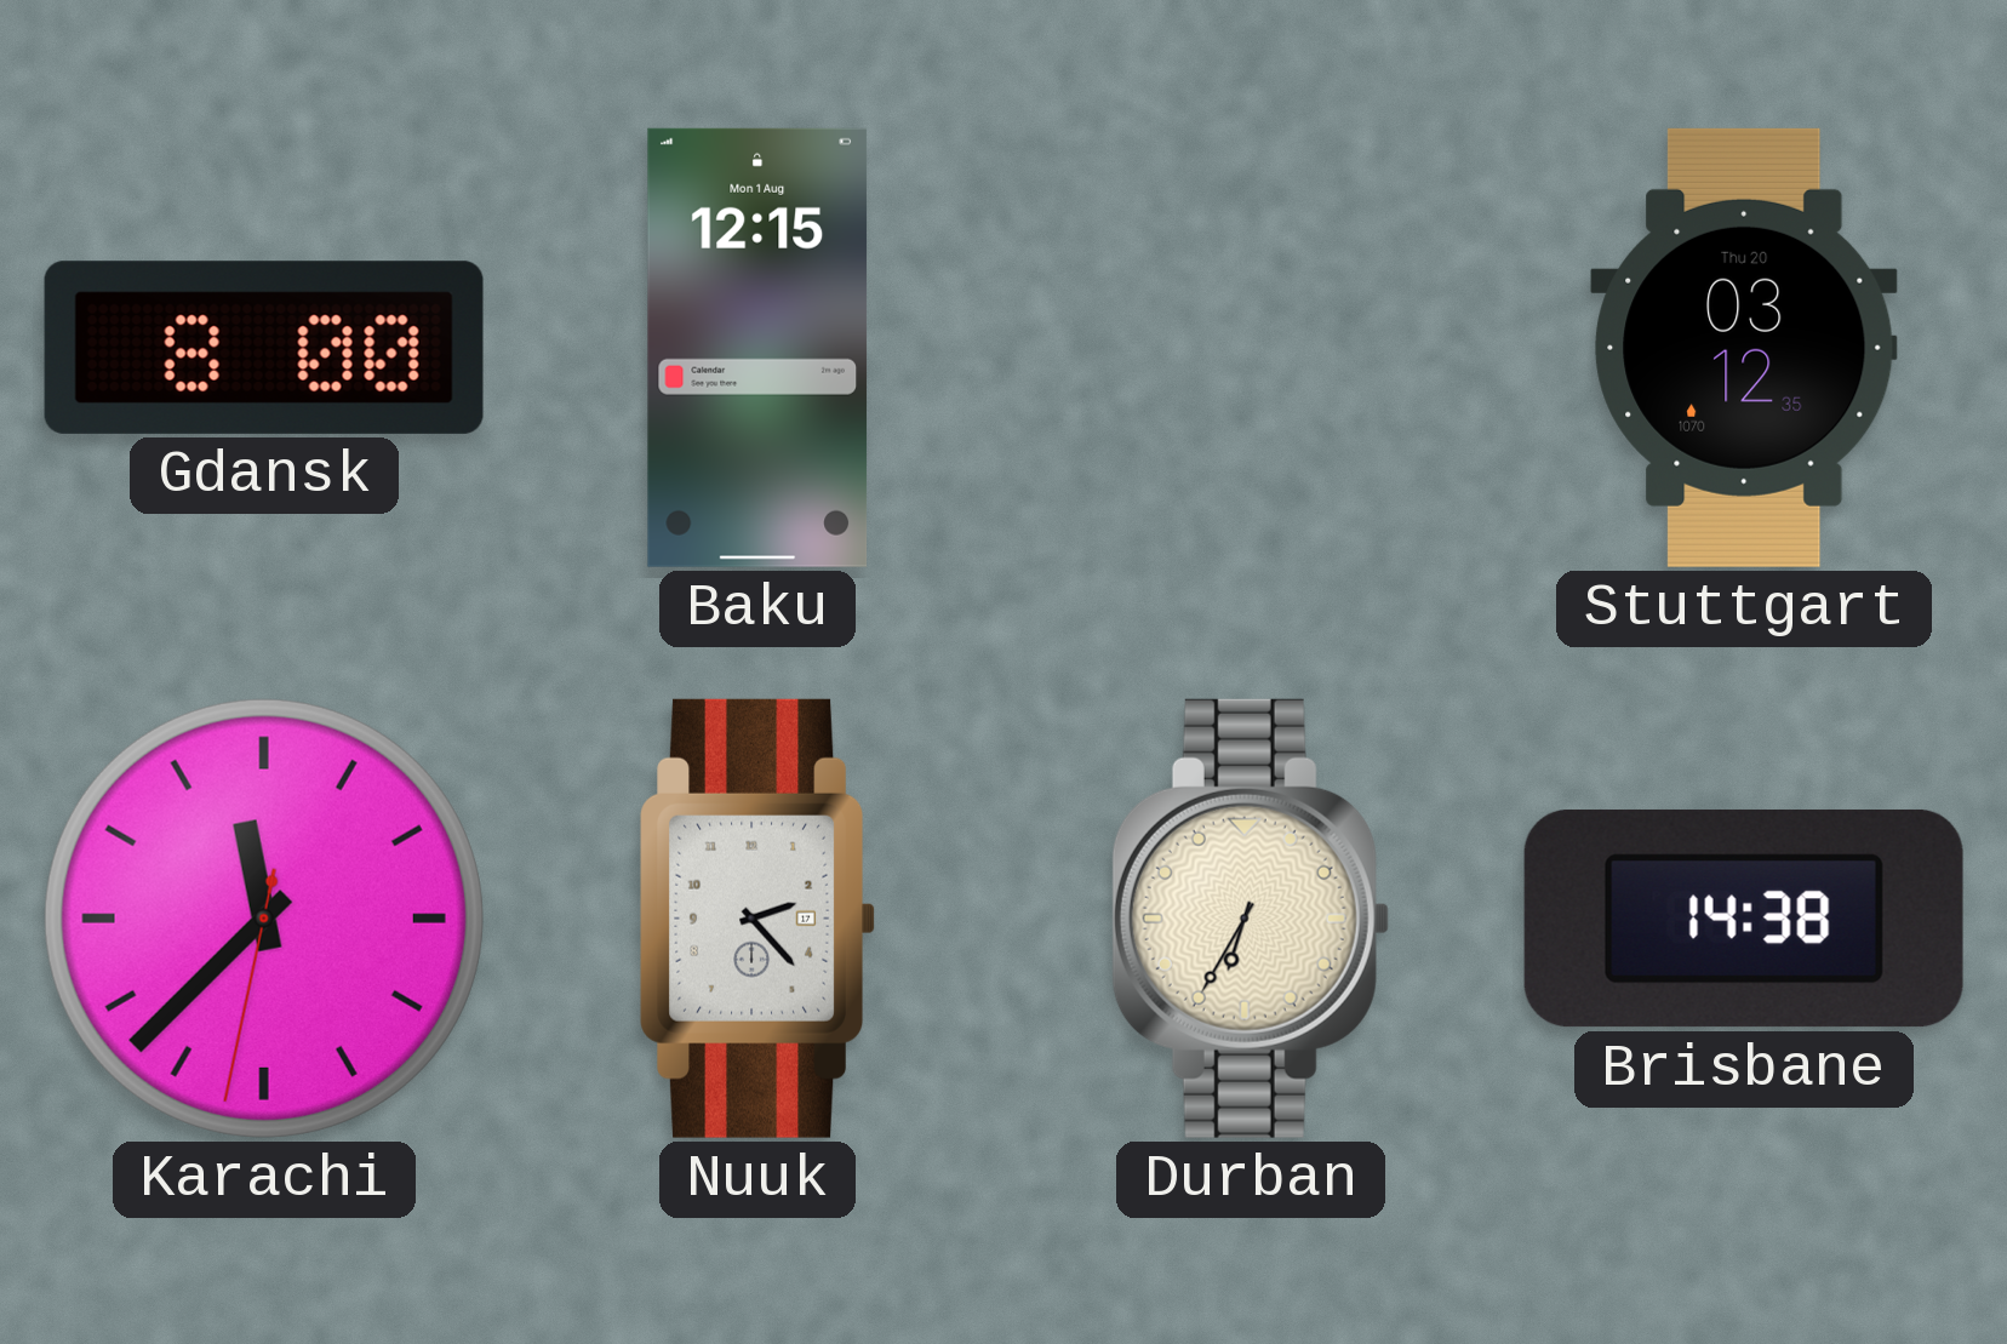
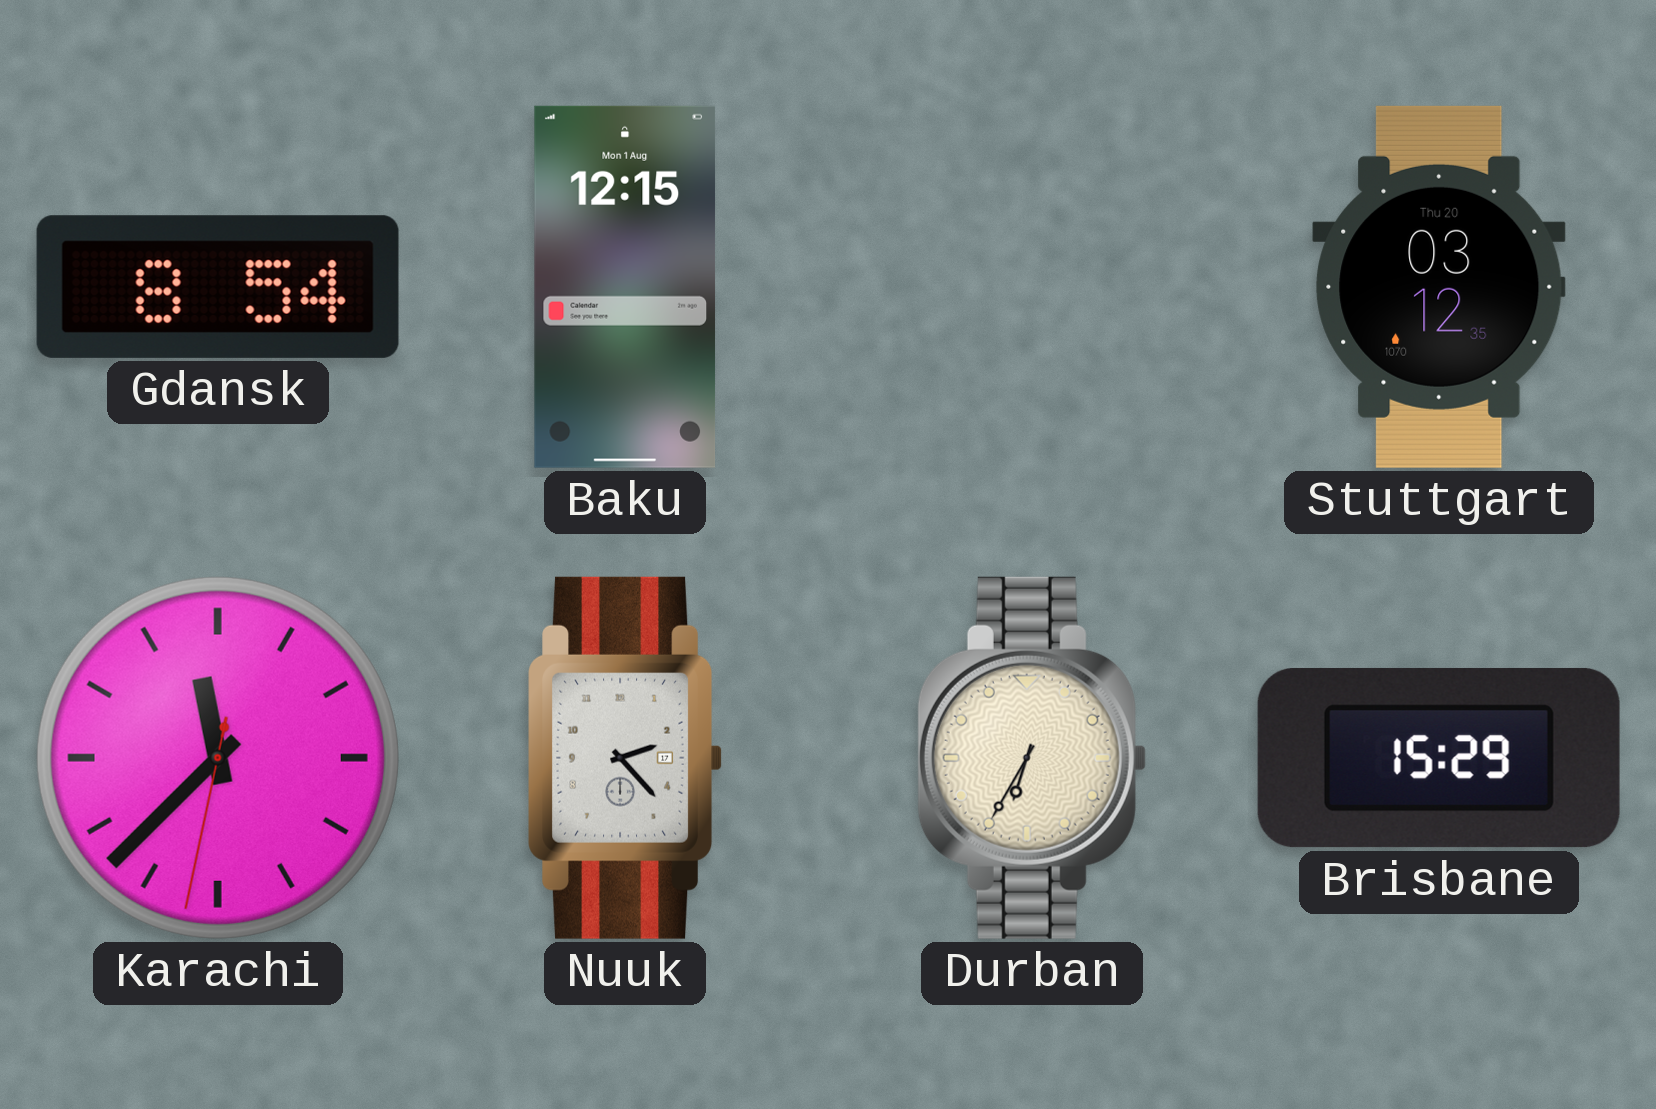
Gdansk: 8:00 -> 8:54
Brisbane: 14:38 -> 15:29
